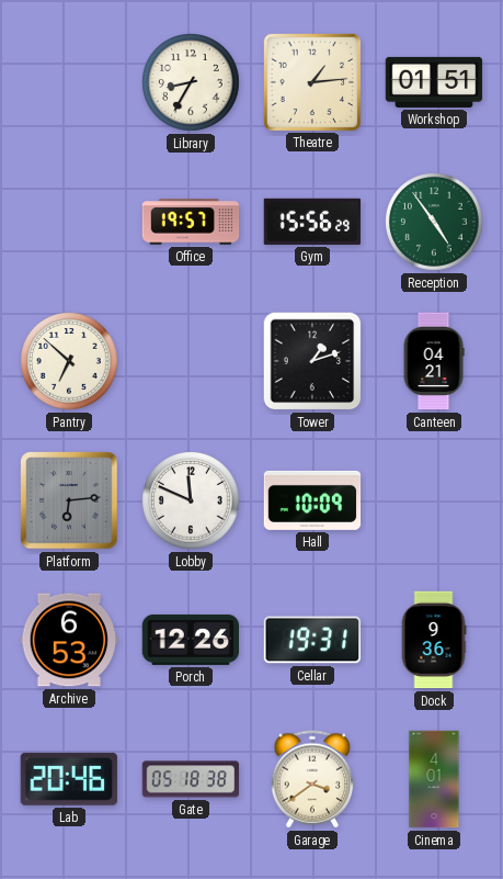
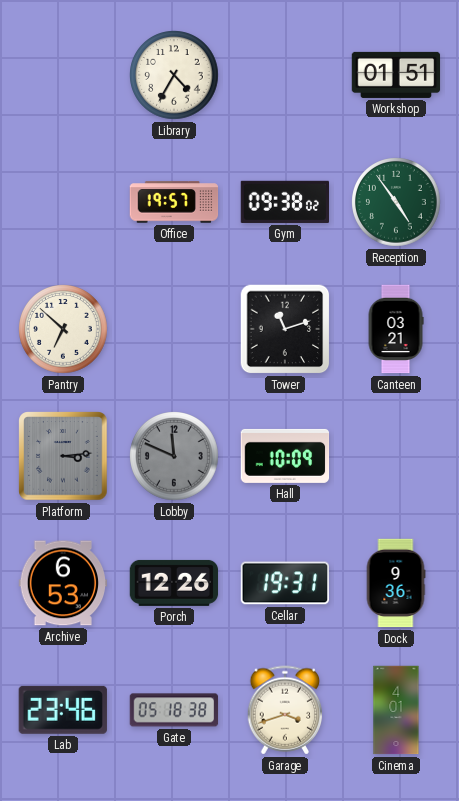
Library: 8:35 -> 4:35
Theatre: 1:14 -> none
Gym: 15:56 -> 09:38
Tower: 1:12 -> 11:12
Canteen: 04:21 -> 03:21
Platform: 6:14 -> 3:14
Lobby dial: white -> grey
Lab: 20:46 -> 23:46
Garage: 3:39 -> 3:42
